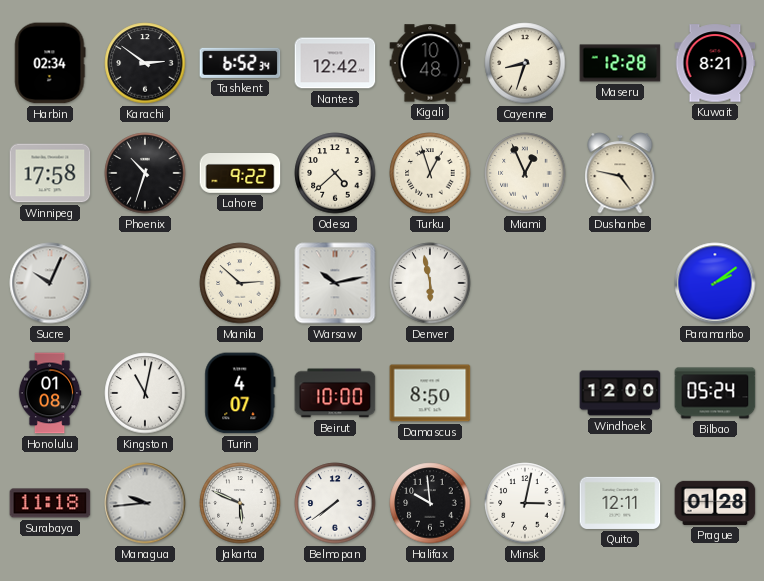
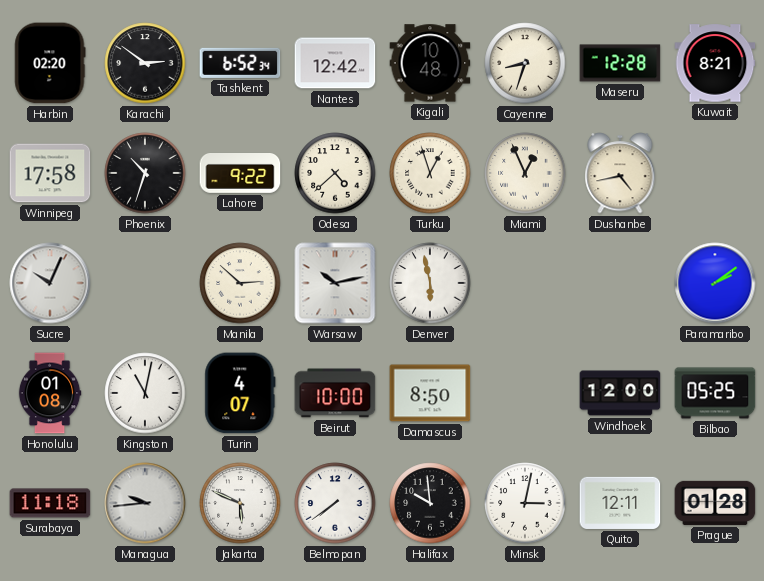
Harbin: 02:34 -> 02:20
Dushanbe: 4:47 -> 4:43
Bilbao: 05:24 -> 05:25
